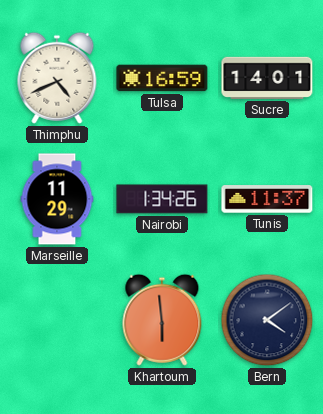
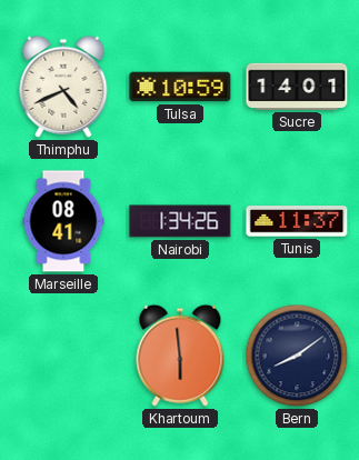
Tulsa: 16:59 -> 10:59
Marseille: 11:29 -> 08:41
Bern: 4:09 -> 8:09
